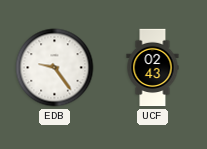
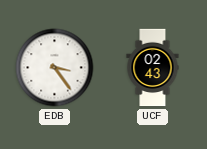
EDB: 9:24 -> 3:24
